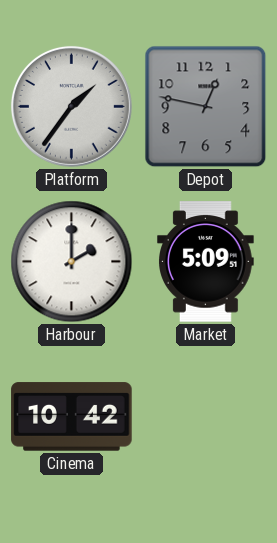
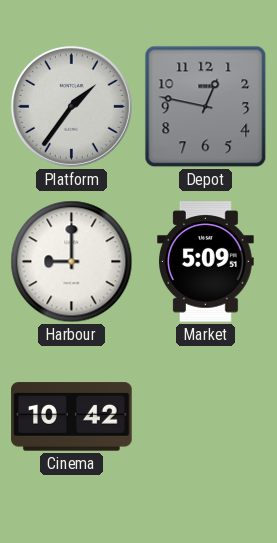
Harbour: 2:00 -> 9:00
